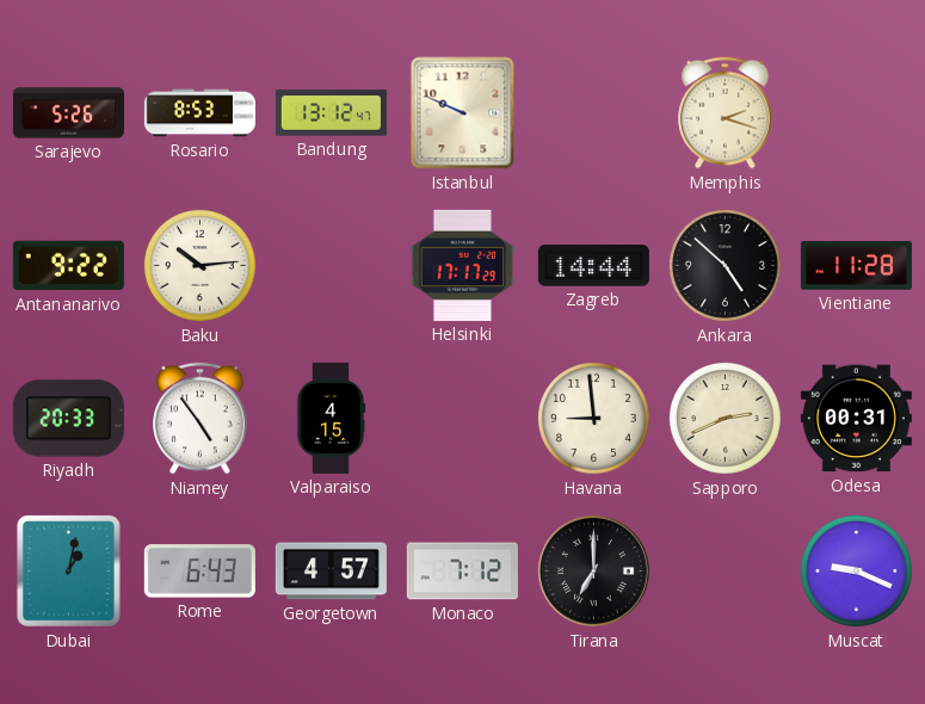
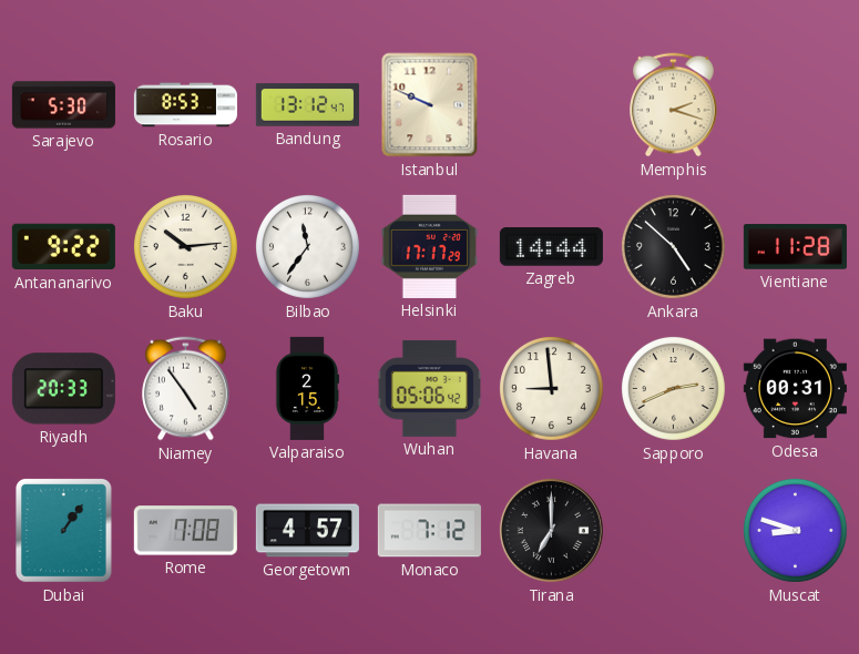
Sarajevo: 5:26 -> 5:30
Bilbao: none -> 11:36
Valparaiso: 4:15 -> 2:15
Wuhan: none -> 05:06
Dubai: 1:02 -> 1:06
Rome: 6:43 -> 7:08
Muscat: 9:19 -> 8:48
